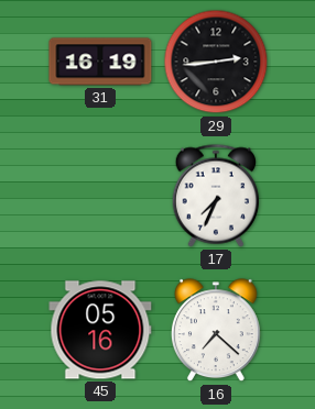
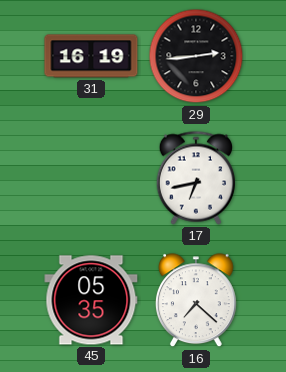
17: 7:34 -> 6:43
45: 05:16 -> 05:35
